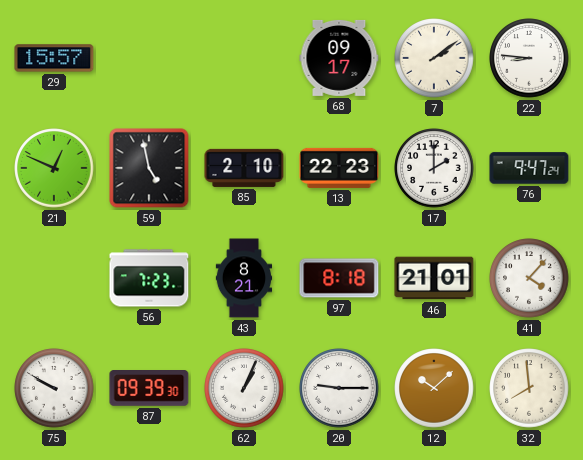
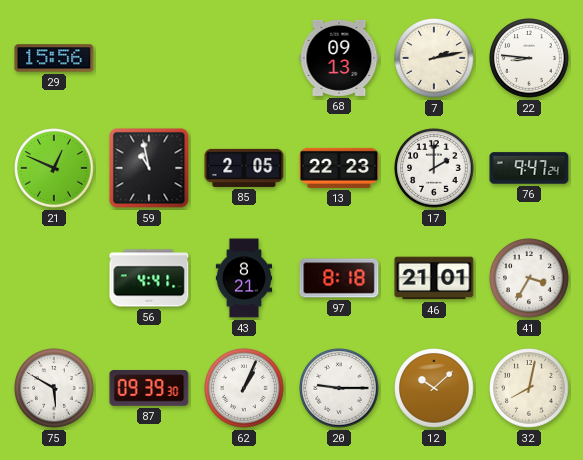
29: 15:57 -> 15:56
68: 09:17 -> 09:13
7: 2:09 -> 2:13
59: 4:58 -> 10:58
85: 2:10 -> 2:05
56: 7:23 -> 4:41
41: 4:07 -> 3:35
75: 9:50 -> 5:50
32: 7:59 -> 8:02
